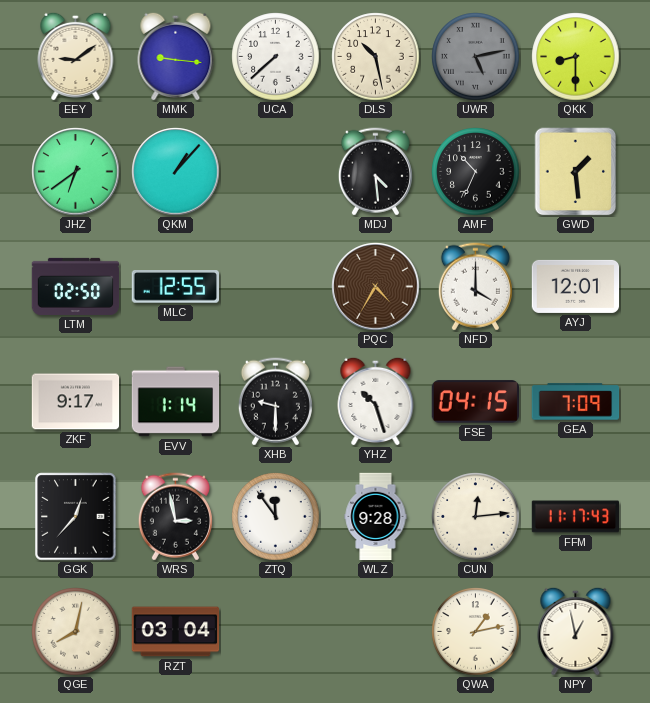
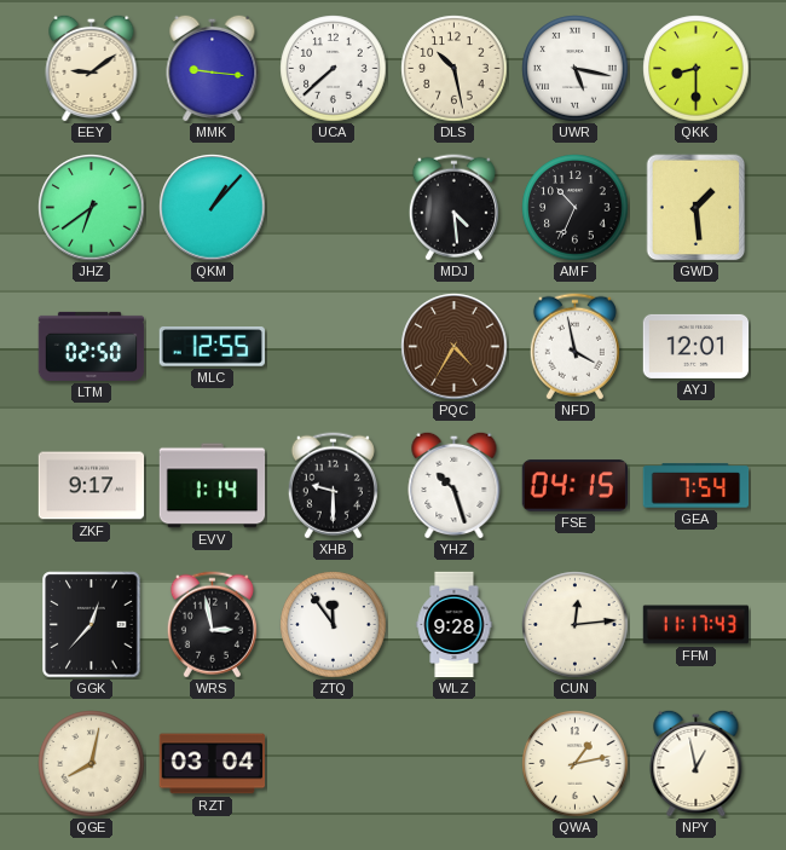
UWR: 5:13 -> 5:17
UWR dial: grey -> white
NFD: 4:00 -> 3:58
GEA: 7:09 -> 7:54
